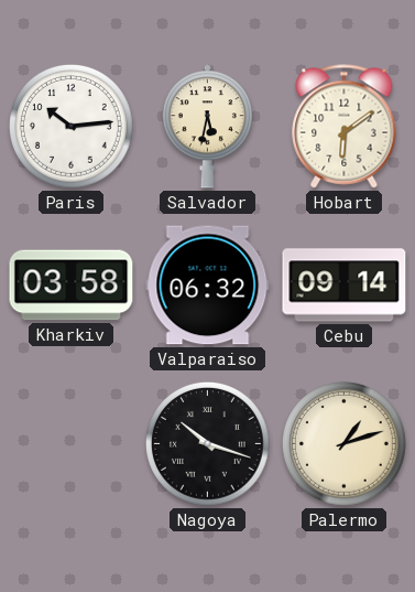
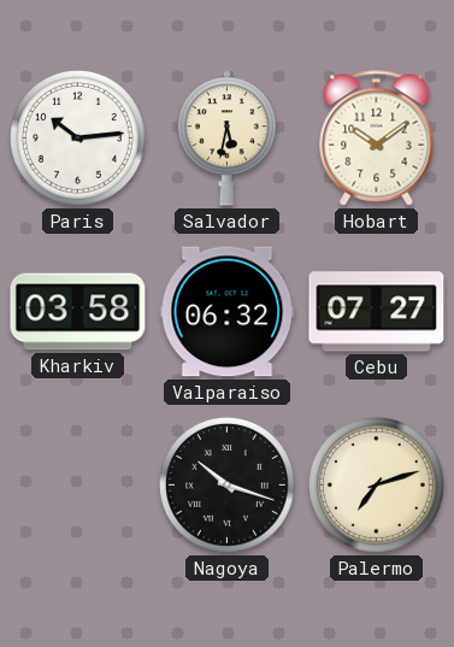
Hobart: 6:09 -> 10:09
Cebu: 09:14 -> 07:27
Palermo: 1:12 -> 7:12
